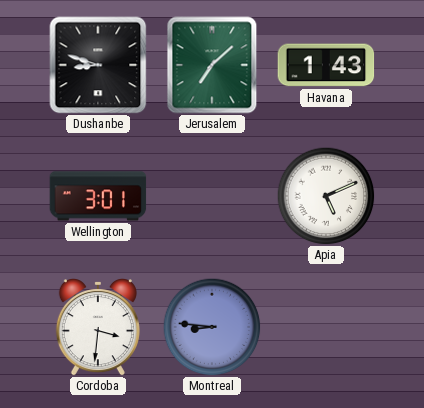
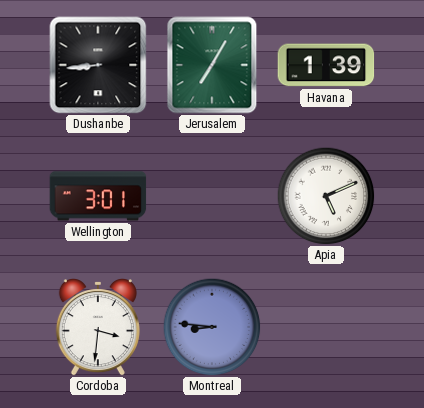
Dushanbe: 8:48 -> 8:44
Jerusalem: 7:08 -> 7:05
Havana: 1:43 -> 1:39
